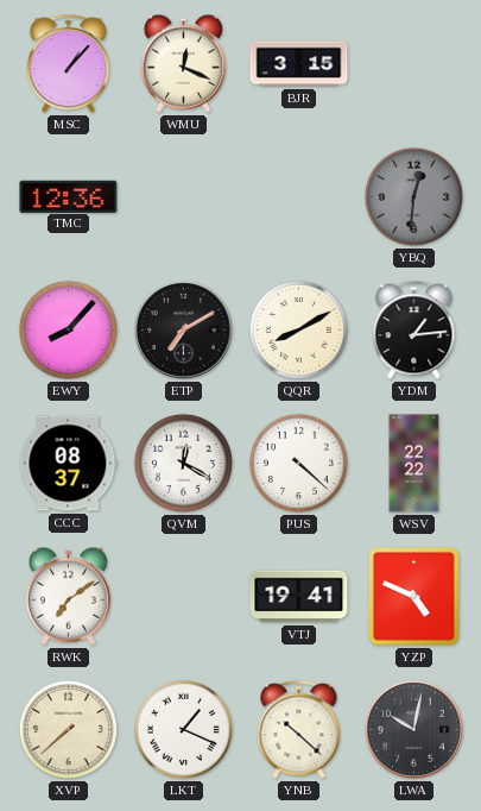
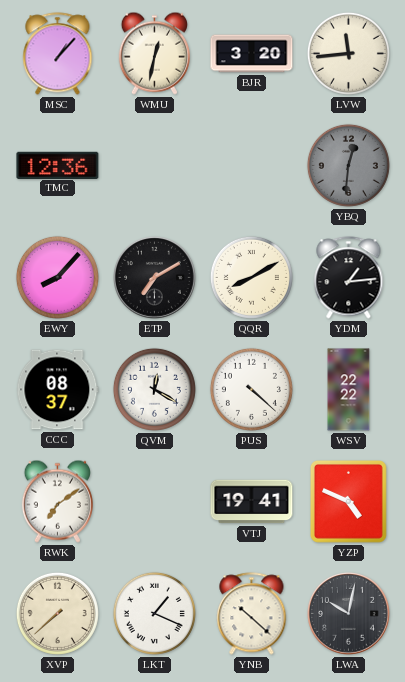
WMU: 12:19 -> 12:32
BJR: 3:15 -> 3:20
LVW: none -> 11:44
